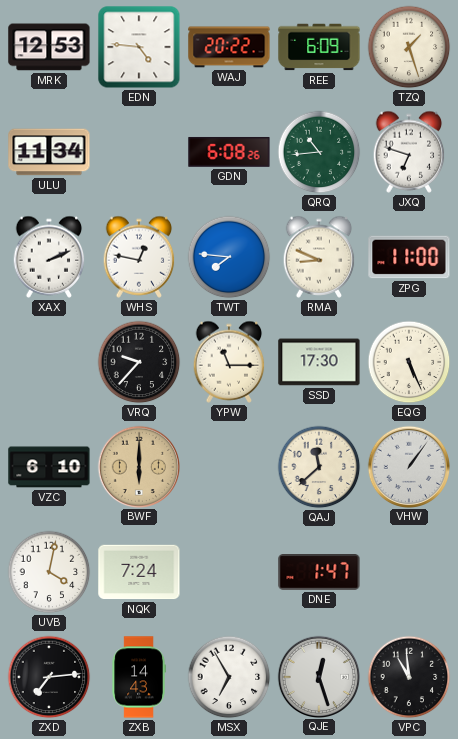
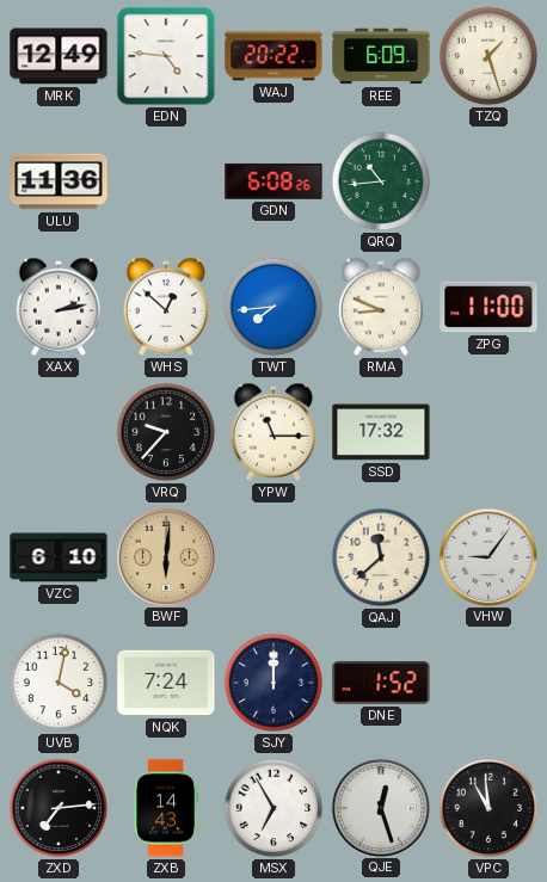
MRK: 12:53 -> 12:49
ULU: 11:34 -> 11:36
JXQ: 6:48 -> none
XAX: 2:11 -> 2:13
WHS: 12:47 -> 12:52
TWT: 7:46 -> 7:44
SSD: 17:30 -> 17:32
EQG: 5:26 -> none
BWF: 6:00 -> 6:01
VHW: 1:06 -> 9:06
SJY: none -> 12:00
DNE: 1:47 -> 1:52
